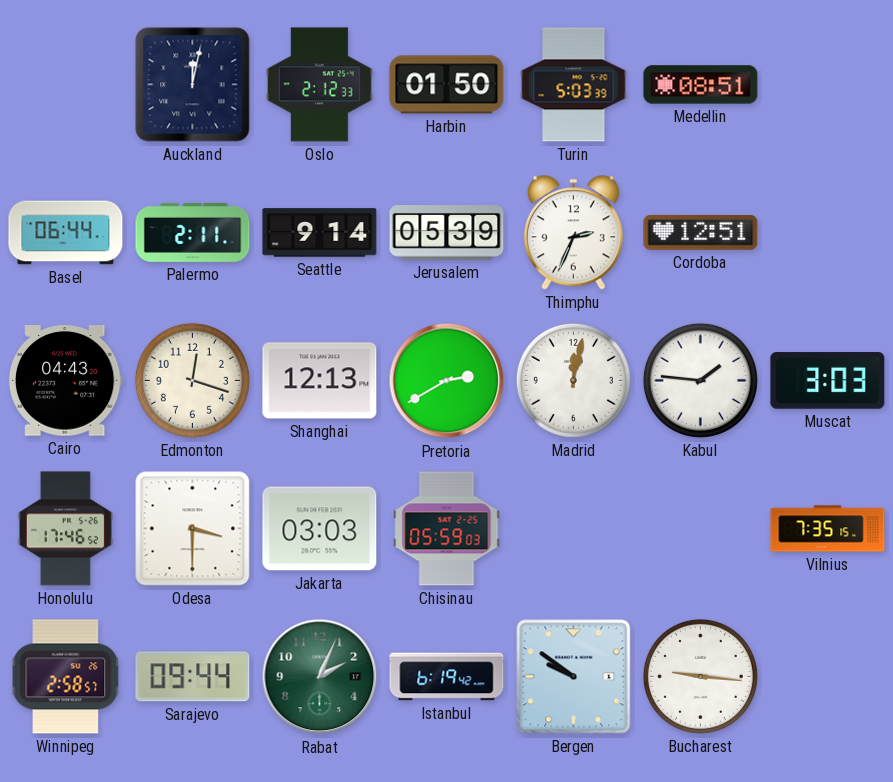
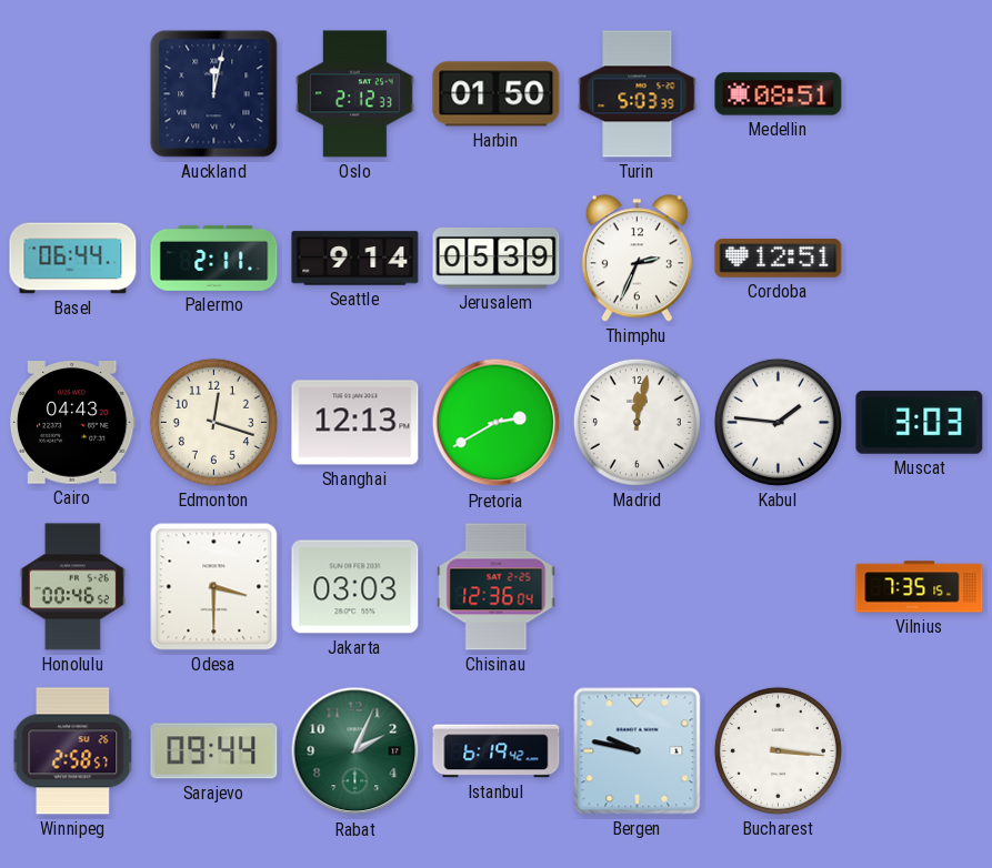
Honolulu: 17:46 -> 00:46
Chisinau: 05:59 -> 12:36
Bergen: 9:51 -> 9:47
Bucharest: 9:16 -> 3:16
